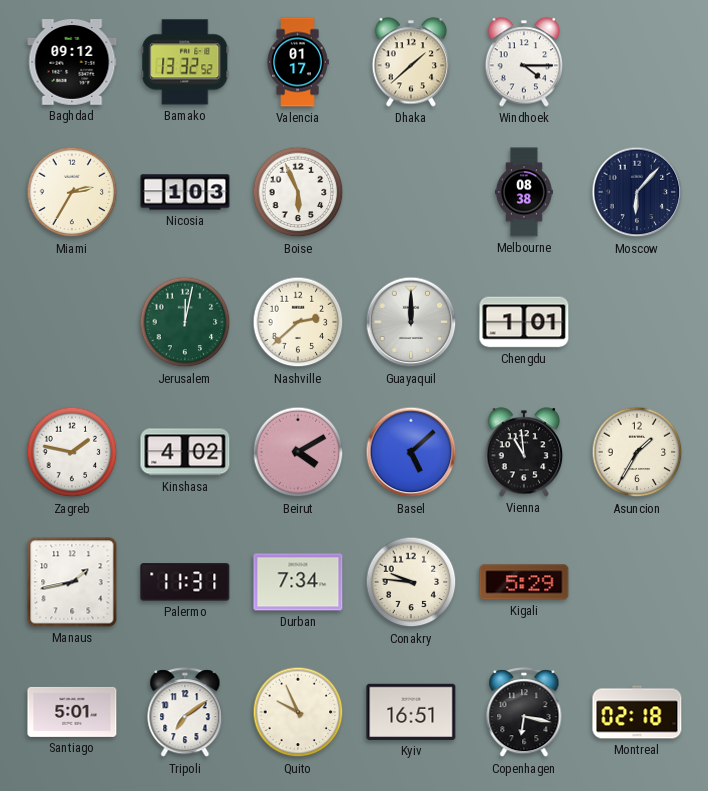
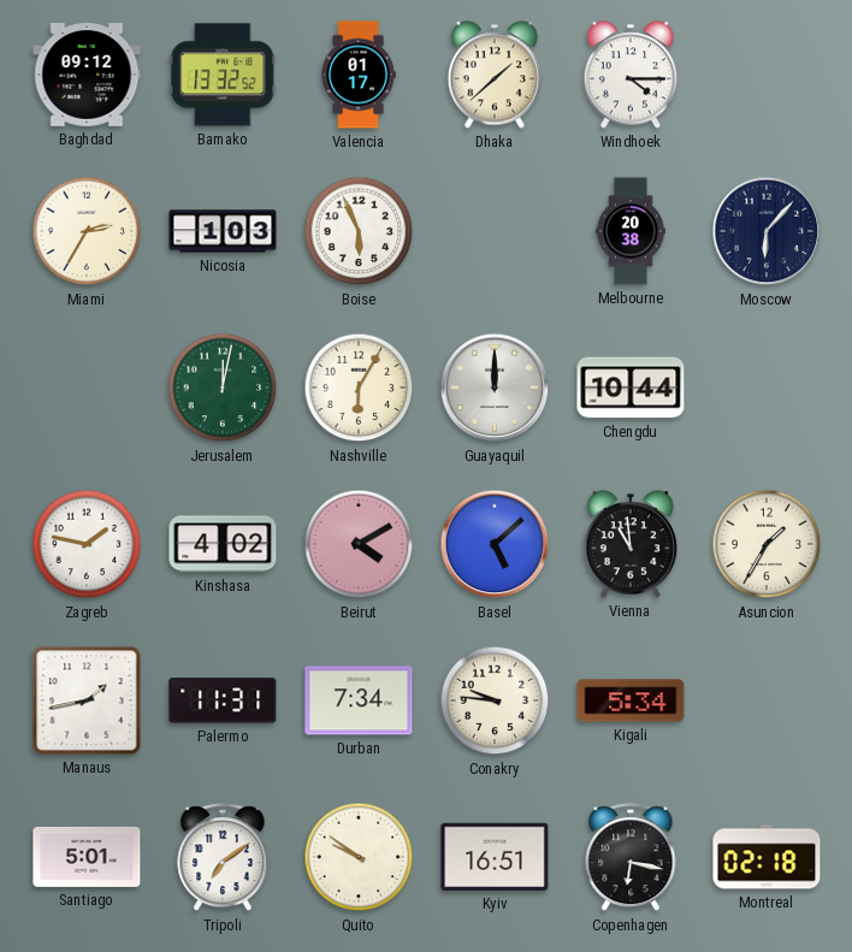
Melbourne: 08:38 -> 20:38
Nashville: 2:38 -> 6:05
Chengdu: 1:01 -> 10:44
Kigali: 5:29 -> 5:34
Quito: 9:56 -> 9:51
